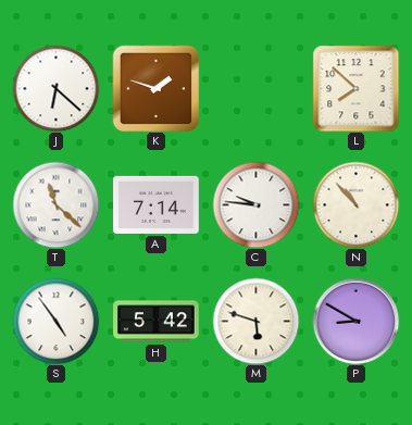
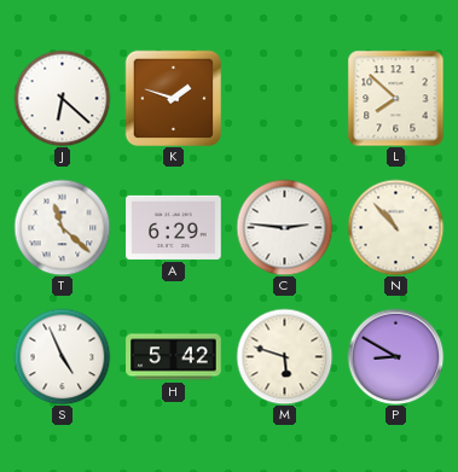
A: 7:14 -> 6:29
C: 9:46 -> 2:46
S: 4:54 -> 4:56
